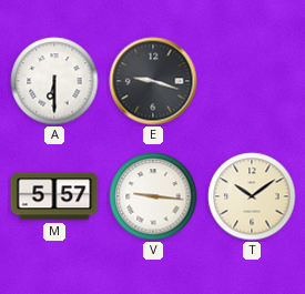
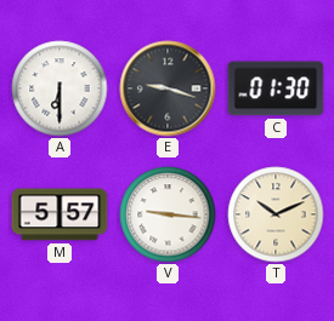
C: none -> 01:30
T: 10:09 -> 10:11
